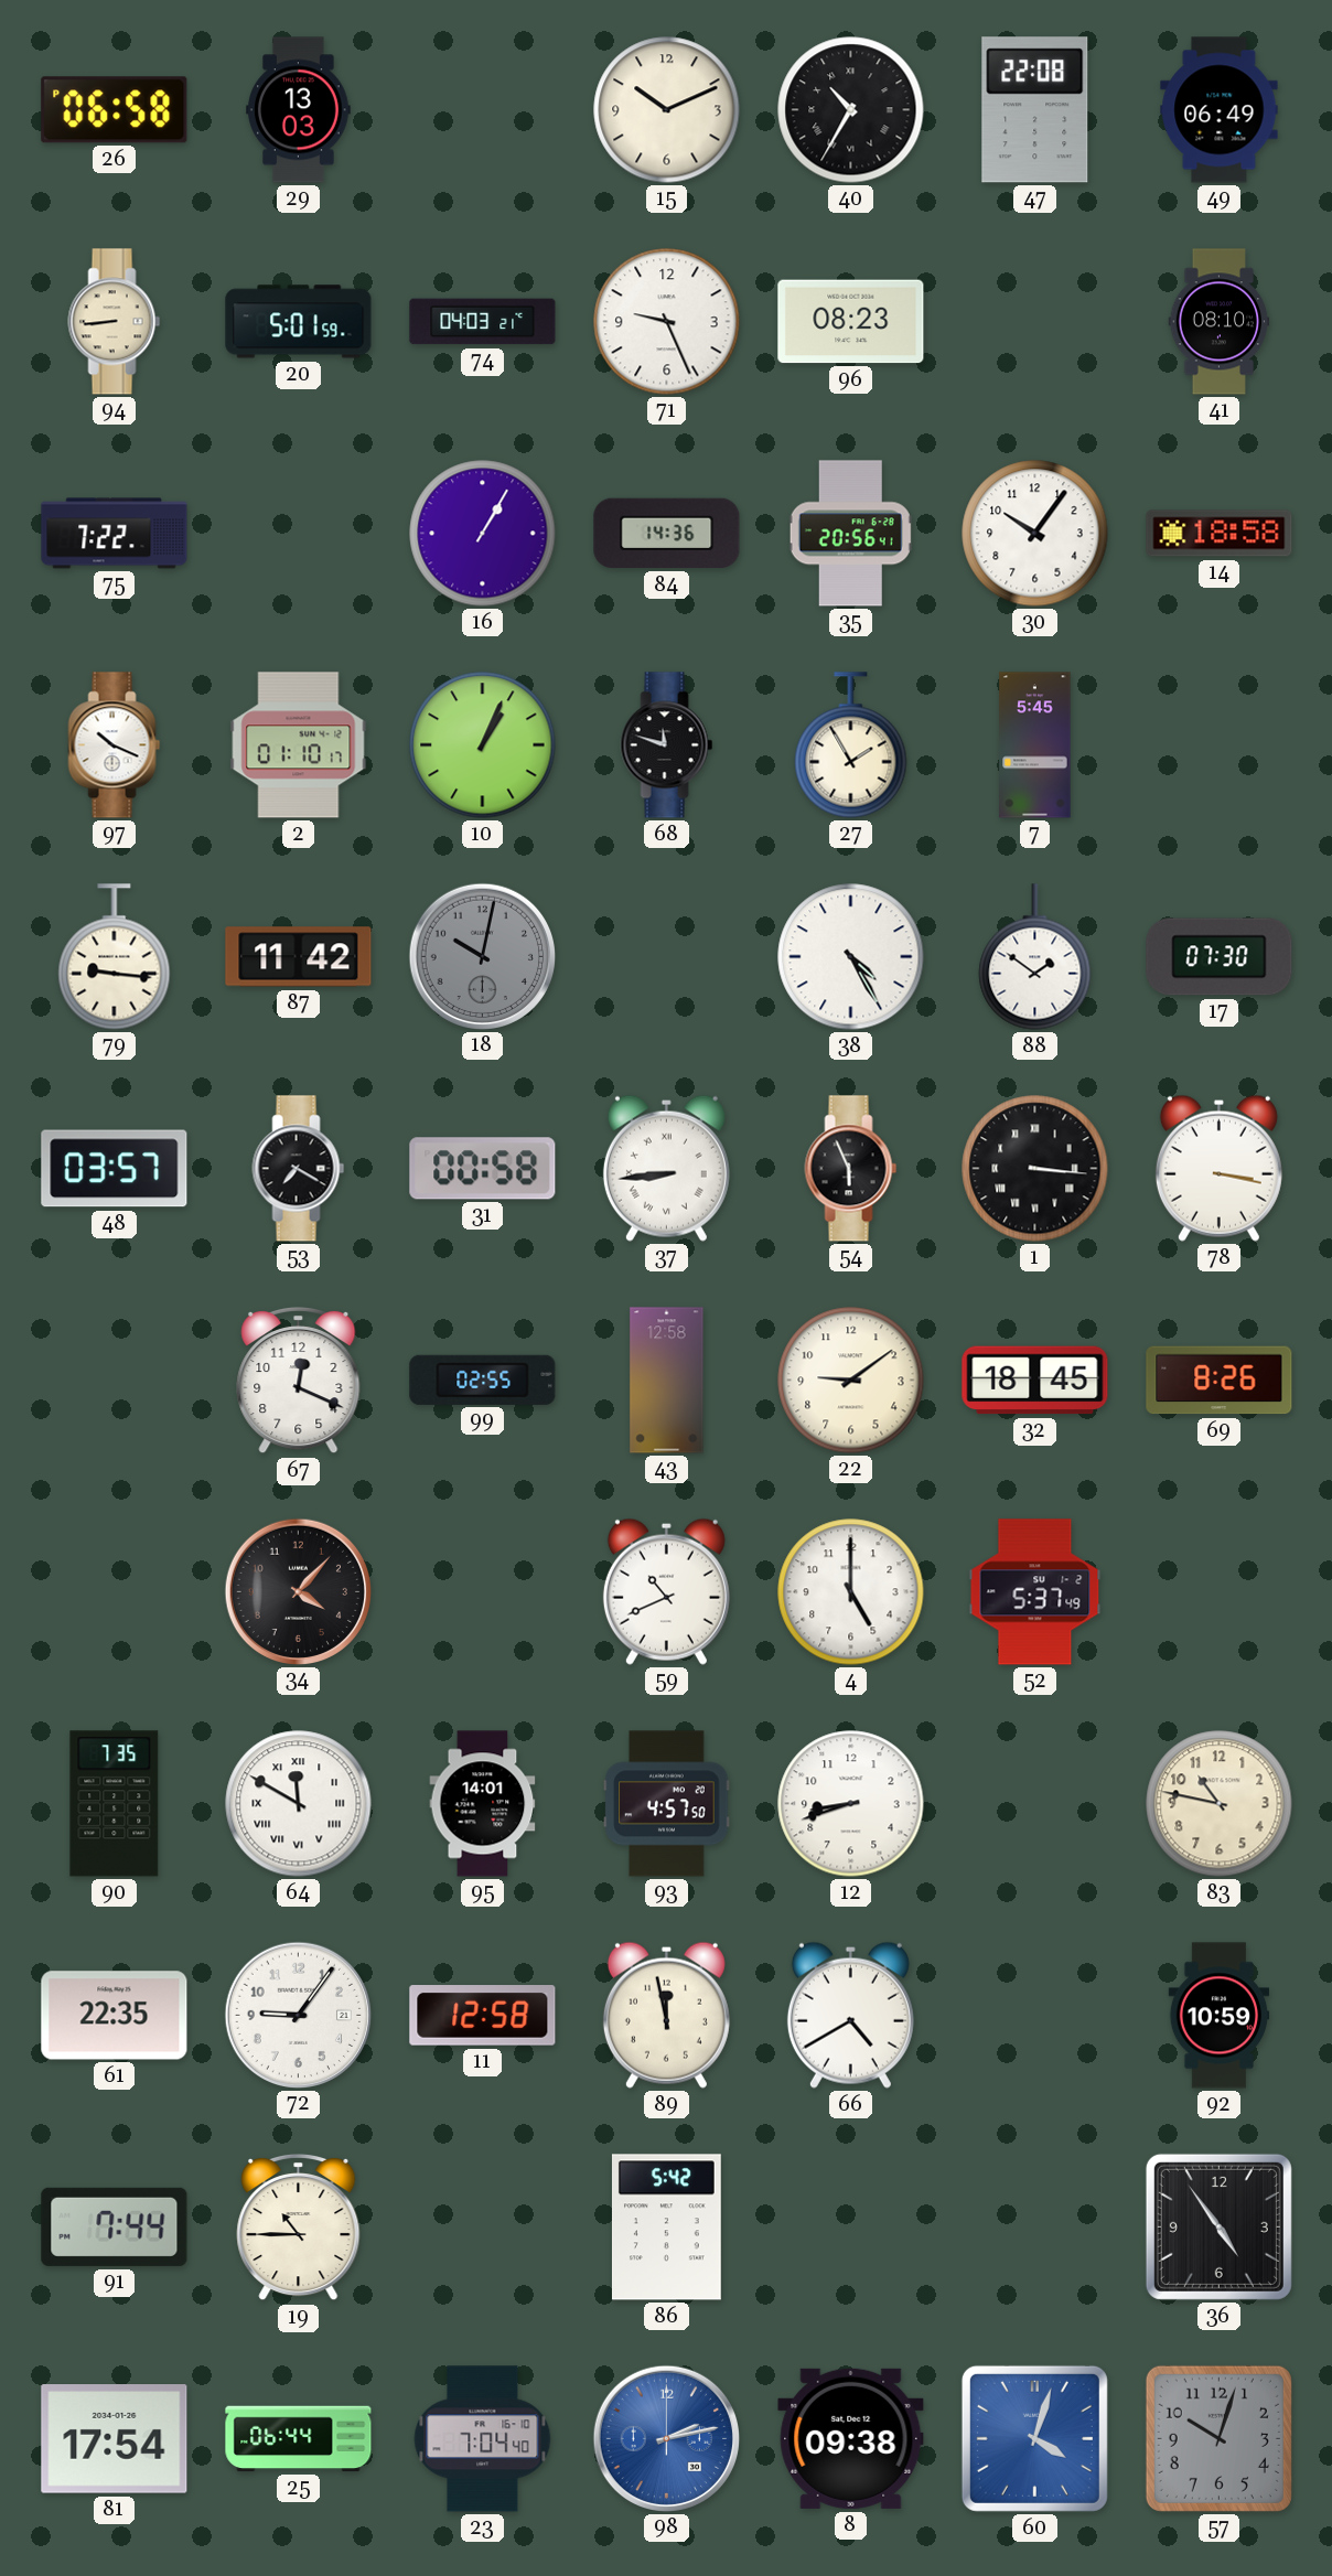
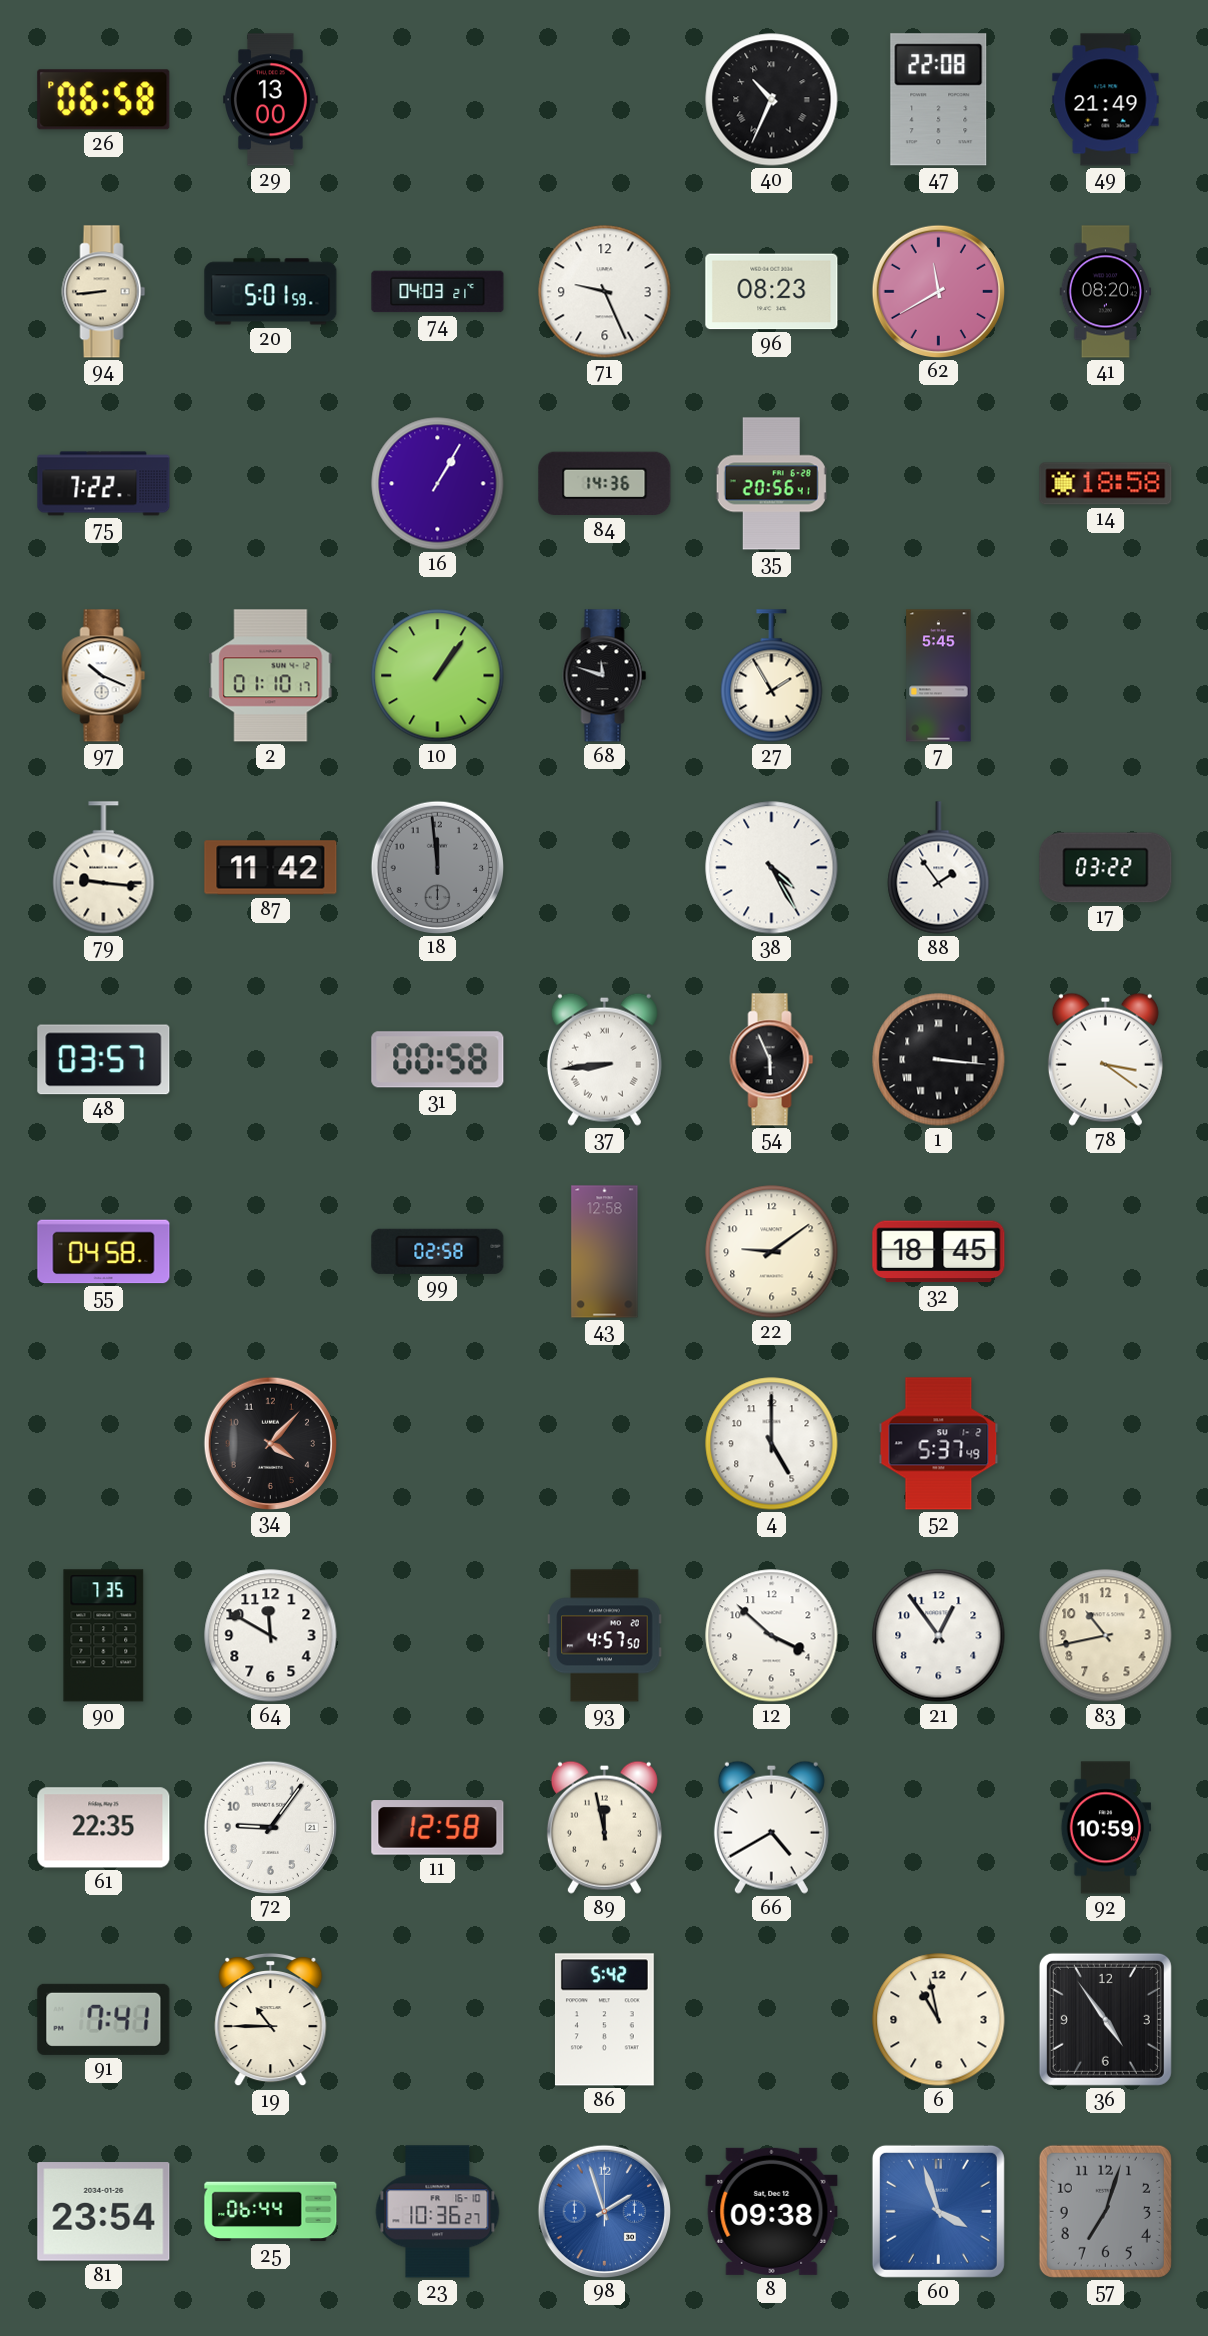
29: 13:03 -> 13:00
15: 10:11 -> none
40: 10:35 -> 10:34
49: 06:49 -> 21:49
62: none -> 11:40
41: 08:10 -> 08:20
30: 10:06 -> none
10: 1:04 -> 1:06
18: 10:02 -> 11:59
88: 1:51 -> 1:54
17: 07:30 -> 03:22
53: 7:20 -> none
78: 3:17 -> 3:21
55: none -> 04:58
67: 12:19 -> none
99: 02:55 -> 02:58
69: 8:26 -> none
59: 10:41 -> none
64 numerals: Roman -> Arabic
95: 14:01 -> none
12: 8:42 -> 3:52
21: none -> 12:54
83: 10:47 -> 10:43
91: 7:44 -> 7:41
6: none -> 10:58
81: 17:54 -> 23:54
23: 7:04 -> 10:36
98: 2:13 -> 1:57
60: 4:03 -> 3:57
57: 10:03 -> 7:03
